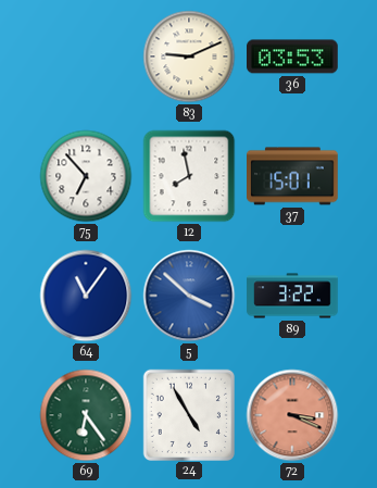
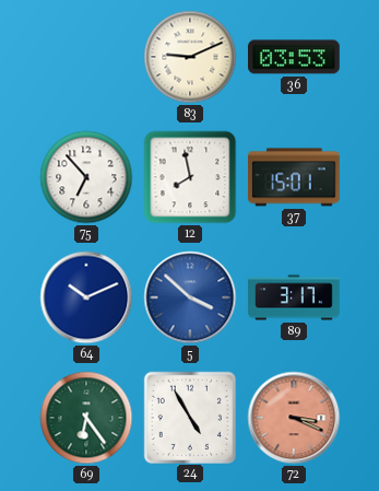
64: 11:06 -> 10:11
89: 3:22 -> 3:17
